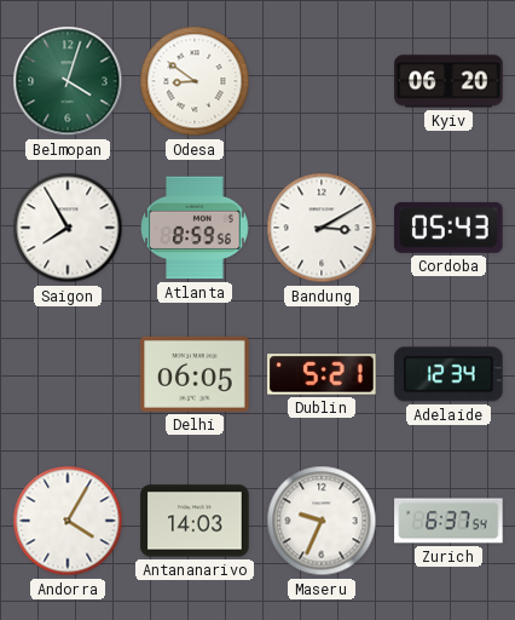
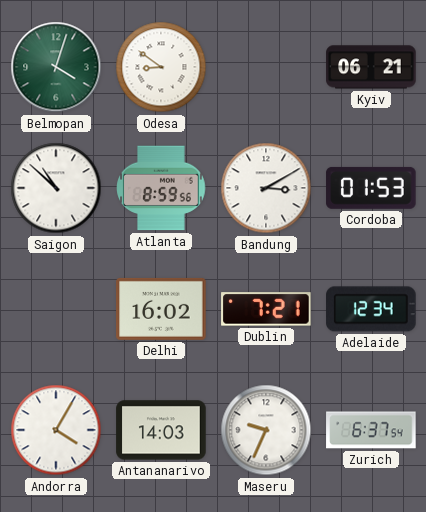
Kyiv: 06:20 -> 06:21
Saigon: 7:55 -> 10:52
Cordoba: 05:43 -> 01:53
Delhi: 06:05 -> 16:02
Dublin: 5:21 -> 7:21
